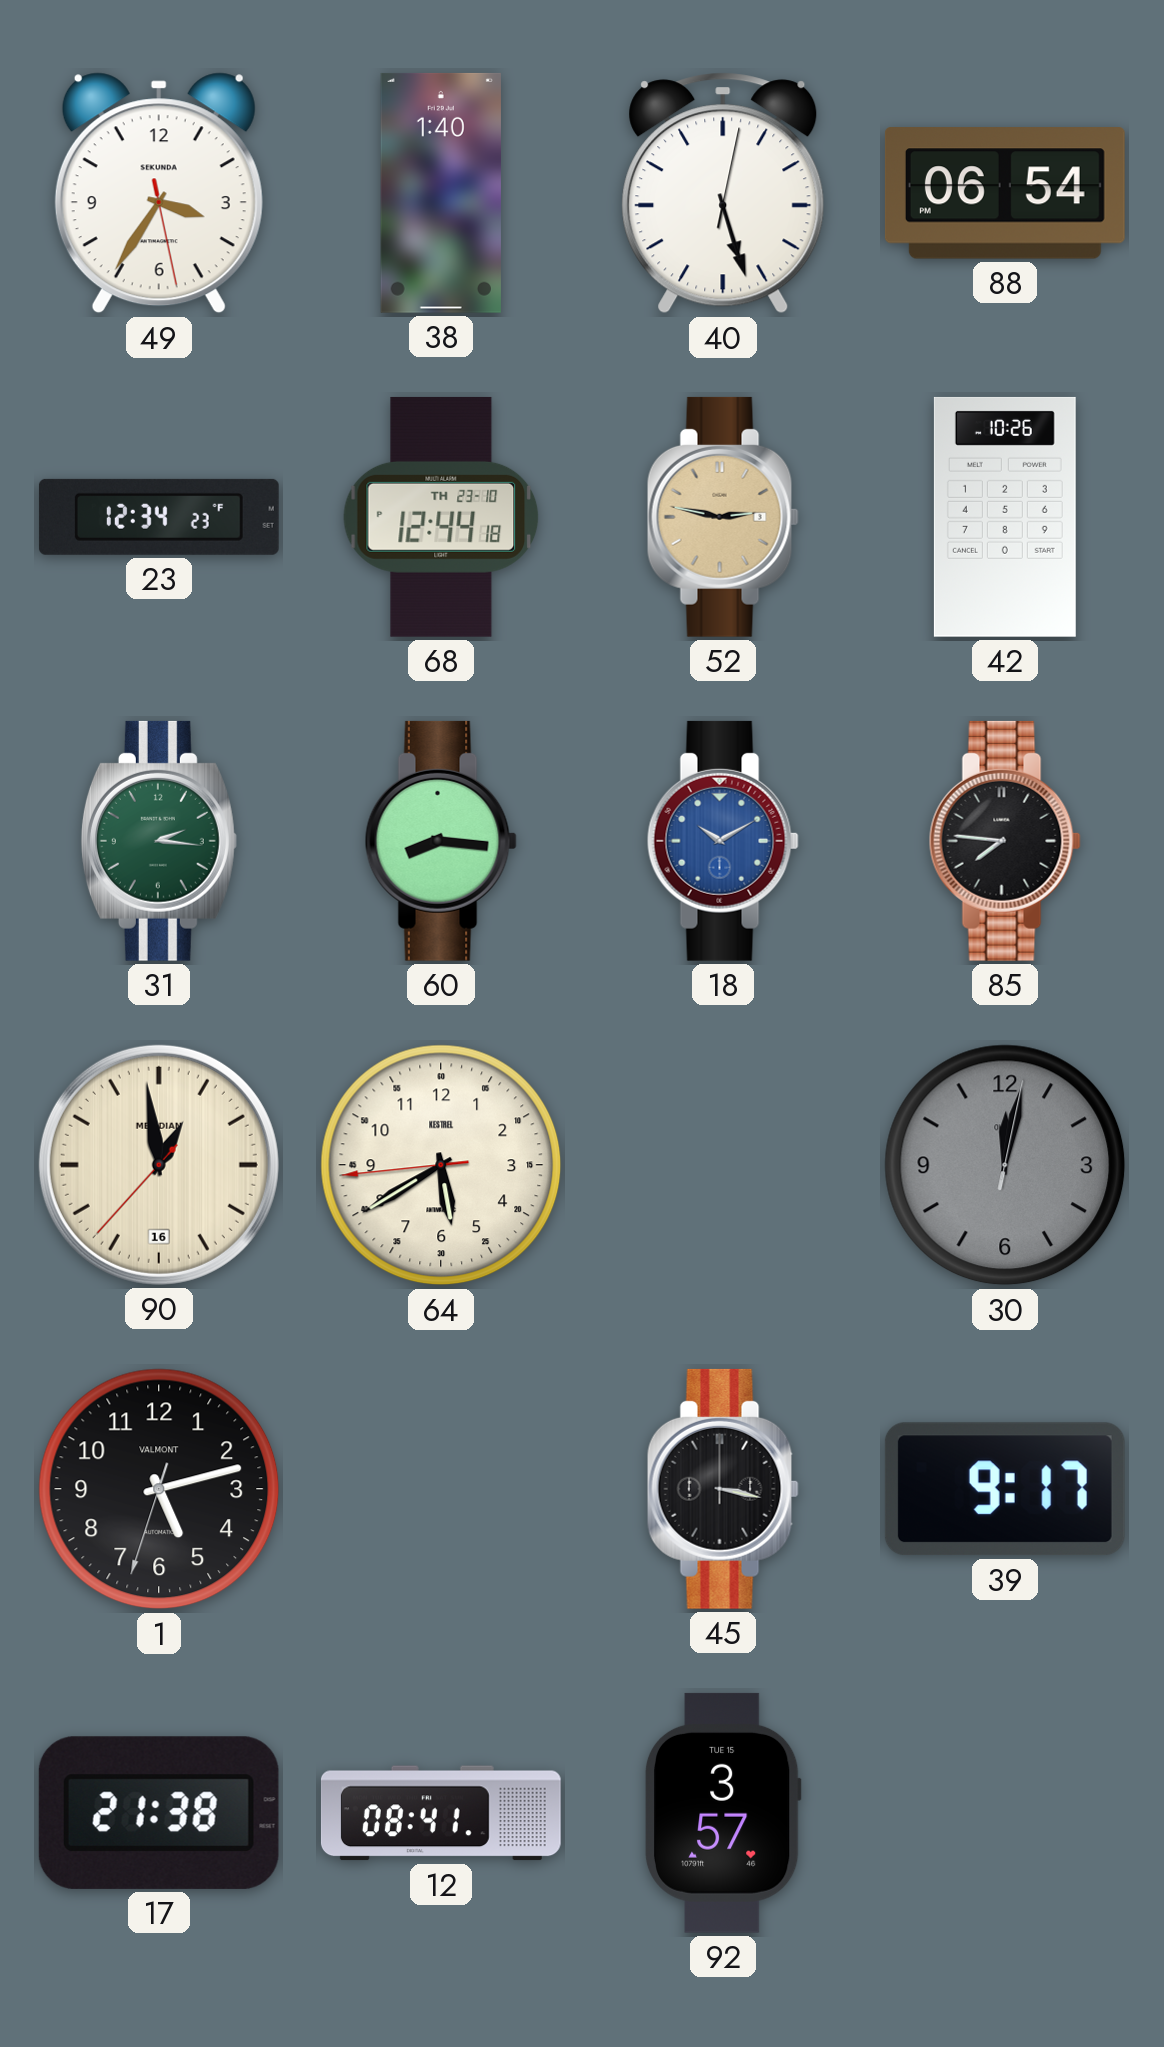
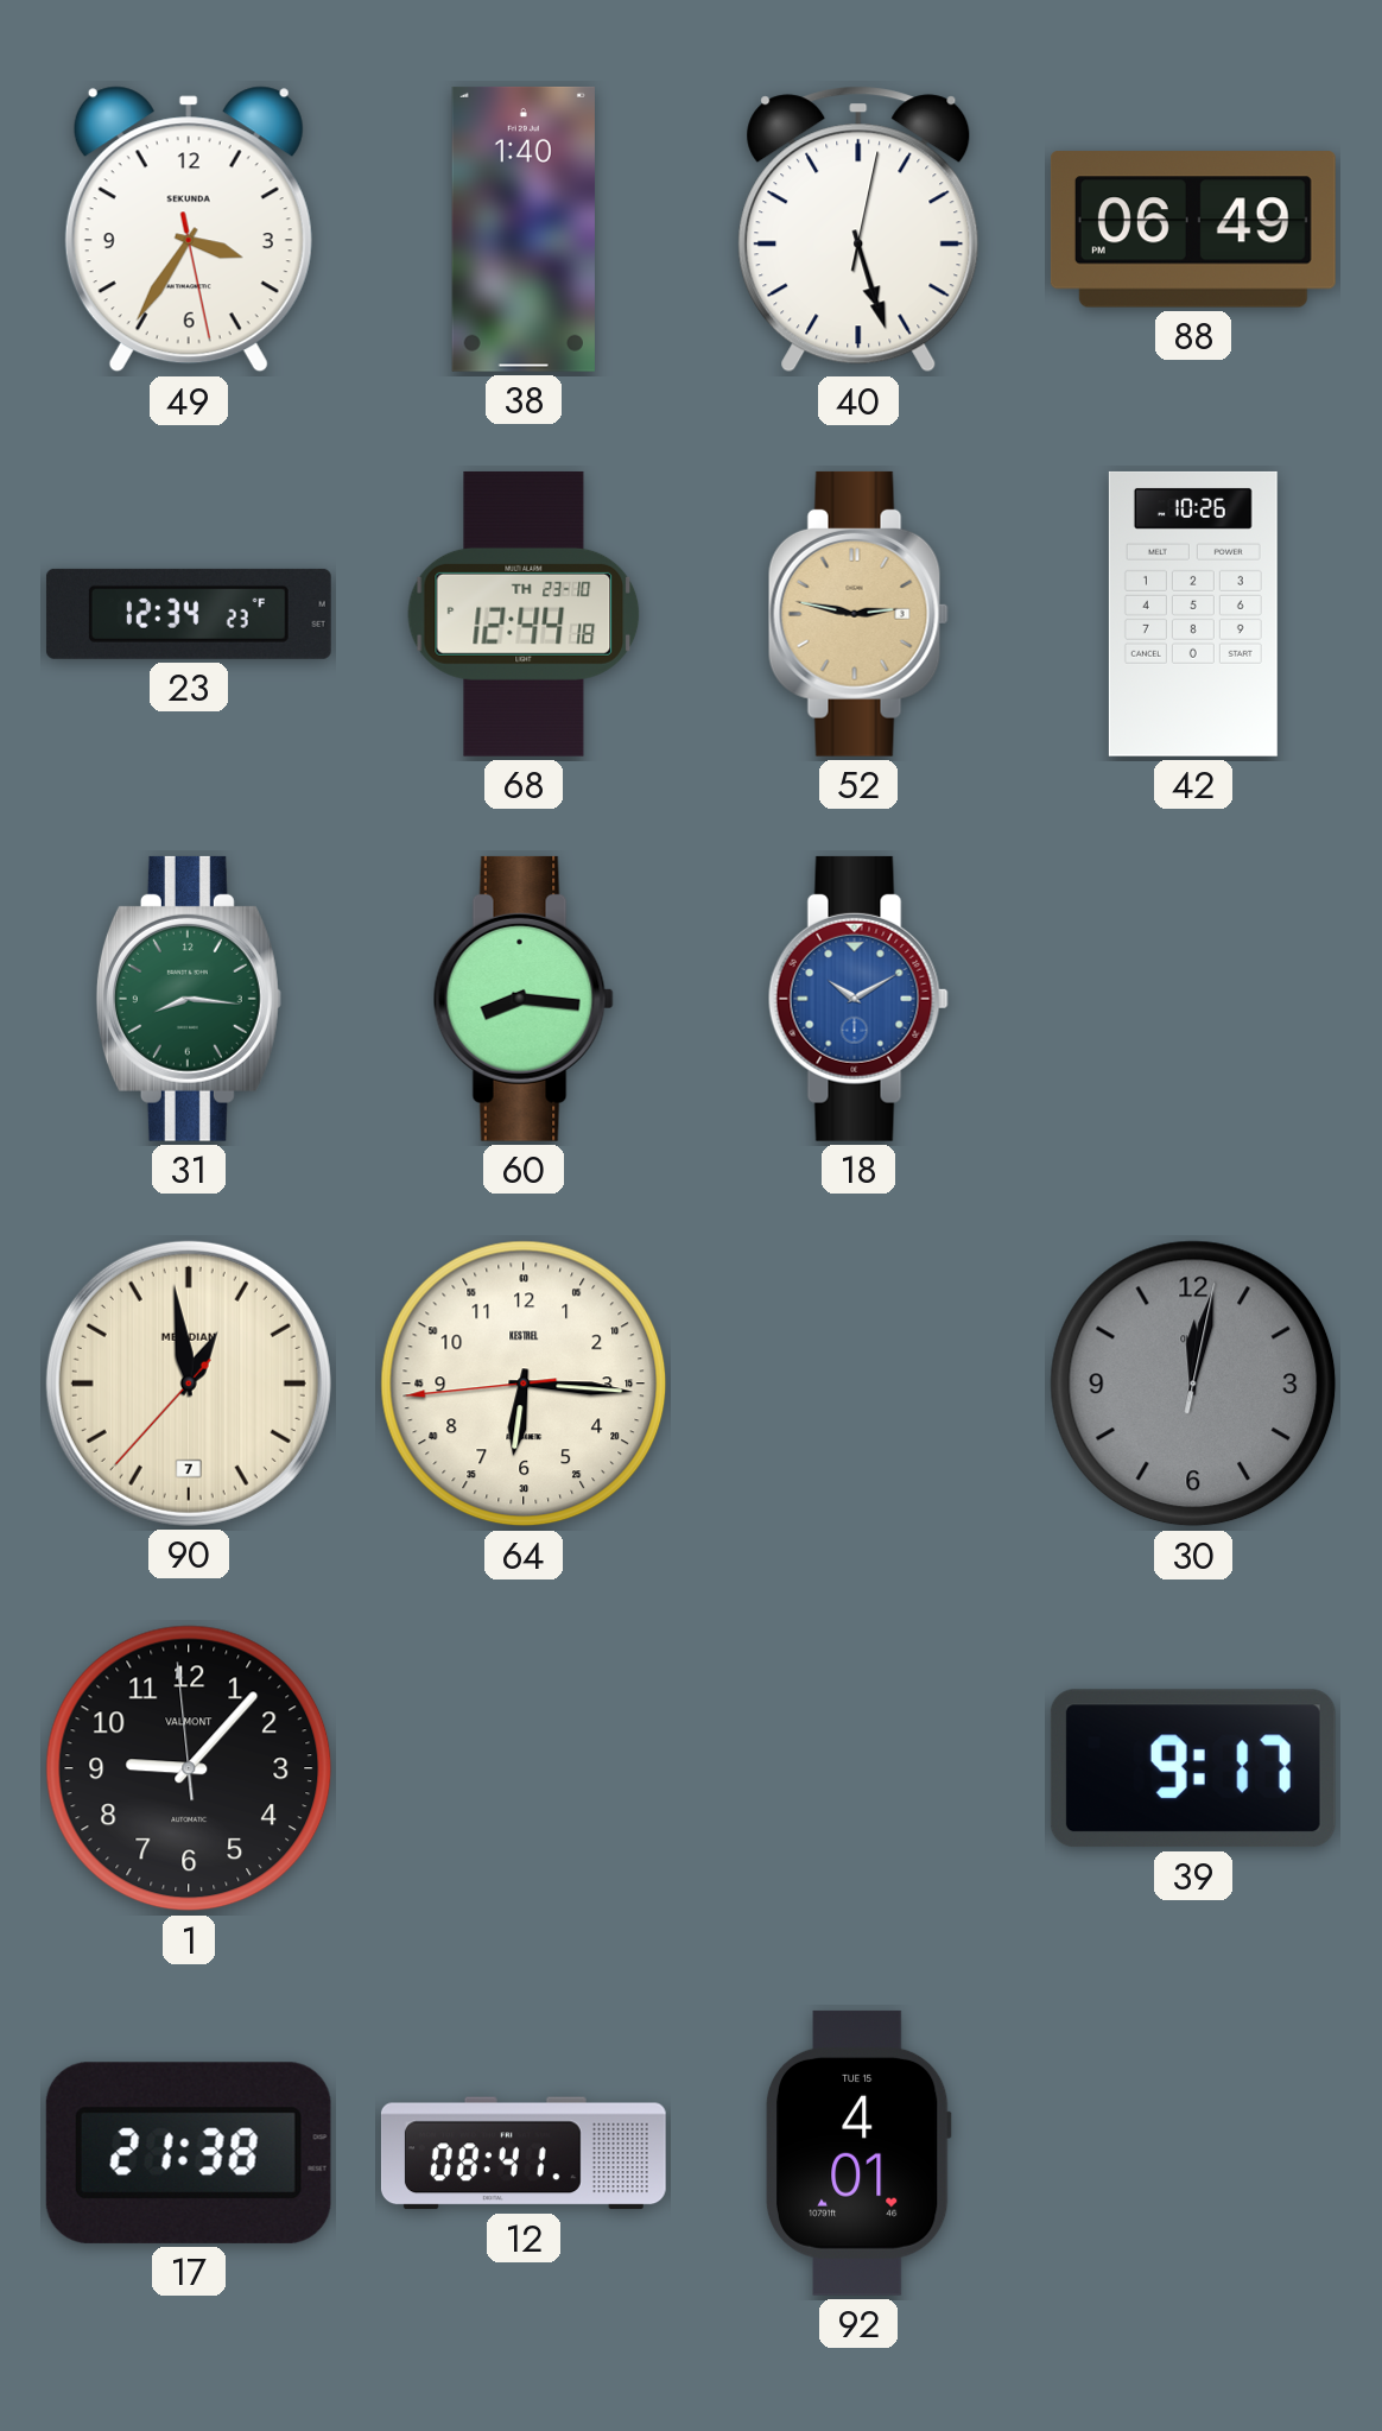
88: 06:54 -> 06:49
31: 2:16 -> 8:16
85: 7:46 -> none
90 date: 16 -> 7
64: 5:39 -> 6:15
1: 5:12 -> 9:06
45: 3:17 -> none
92: 3:57 -> 4:01
